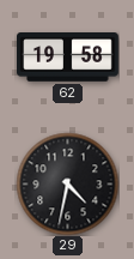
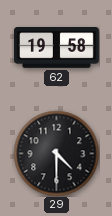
29: 4:32 -> 4:30
